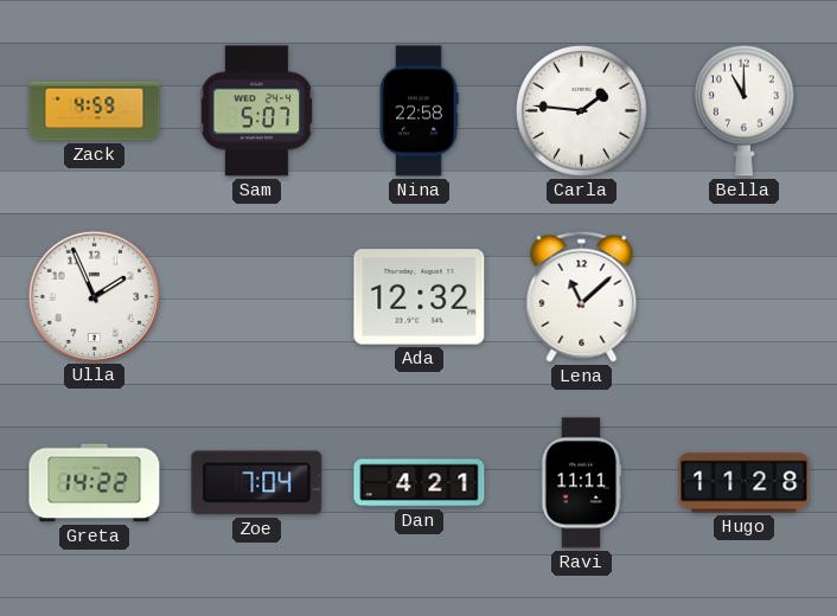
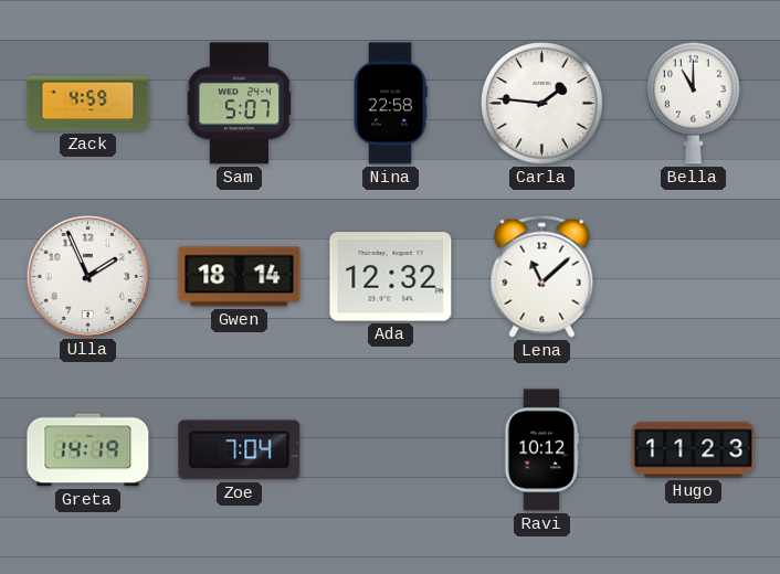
Gwen: none -> 18:14
Greta: 14:22 -> 14:19
Dan: 4:21 -> none
Ravi: 11:11 -> 10:12
Hugo: 11:28 -> 11:23
